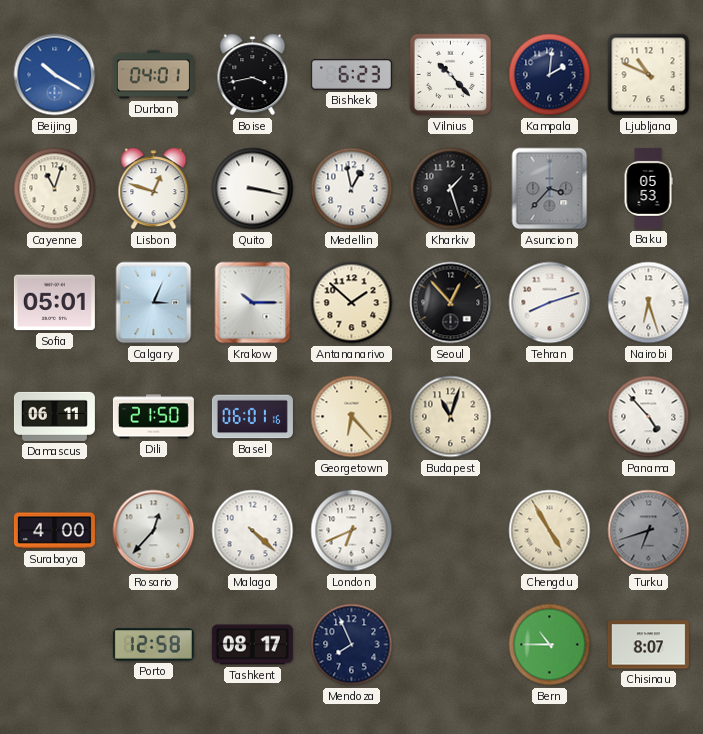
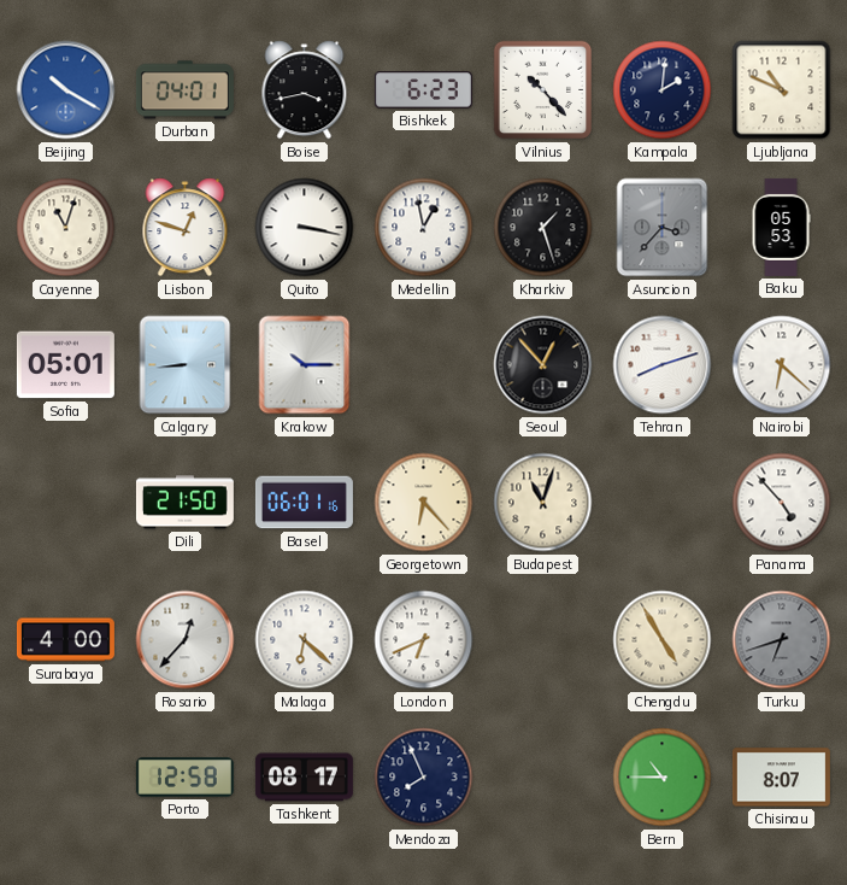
Calgary: 3:04 -> 8:44
Antananarivo: 1:52 -> none
Nairobi: 6:27 -> 6:22
Damascus: 06:11 -> none
Malaga: 4:22 -> 6:22
